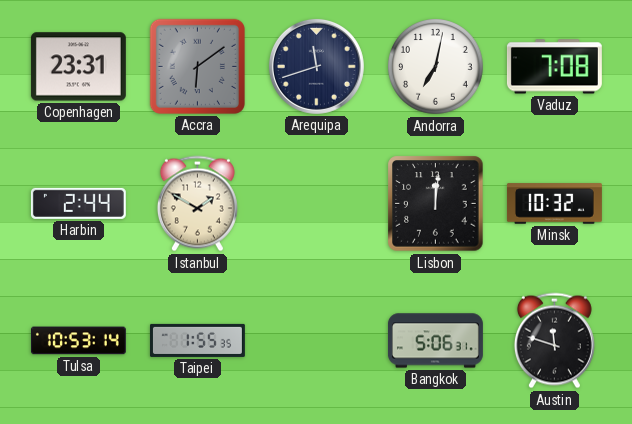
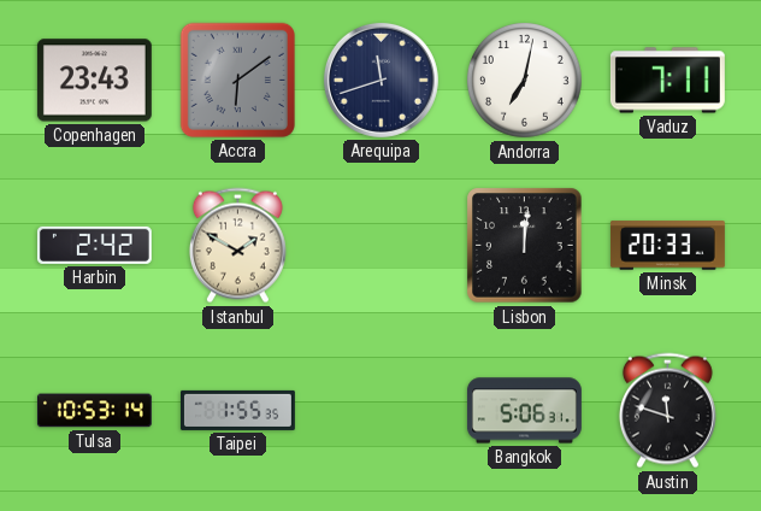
Copenhagen: 23:31 -> 23:43
Vaduz: 7:08 -> 7:11
Harbin: 2:44 -> 2:42
Minsk: 10:32 -> 20:33
